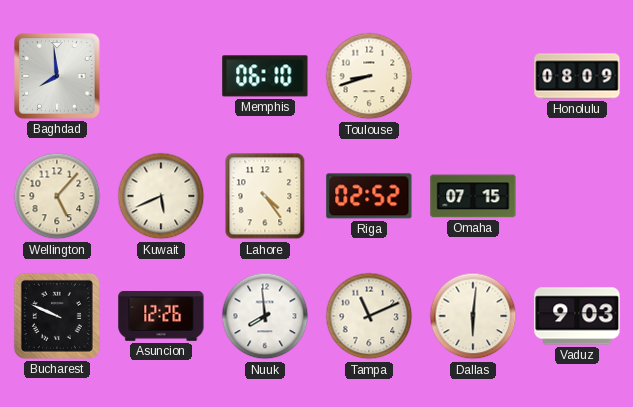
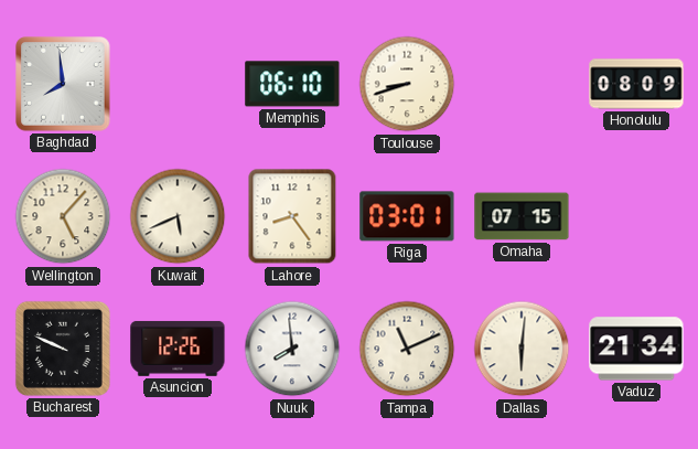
Lahore: 4:24 -> 8:24
Riga: 02:52 -> 03:01
Vaduz: 9:03 -> 21:34
